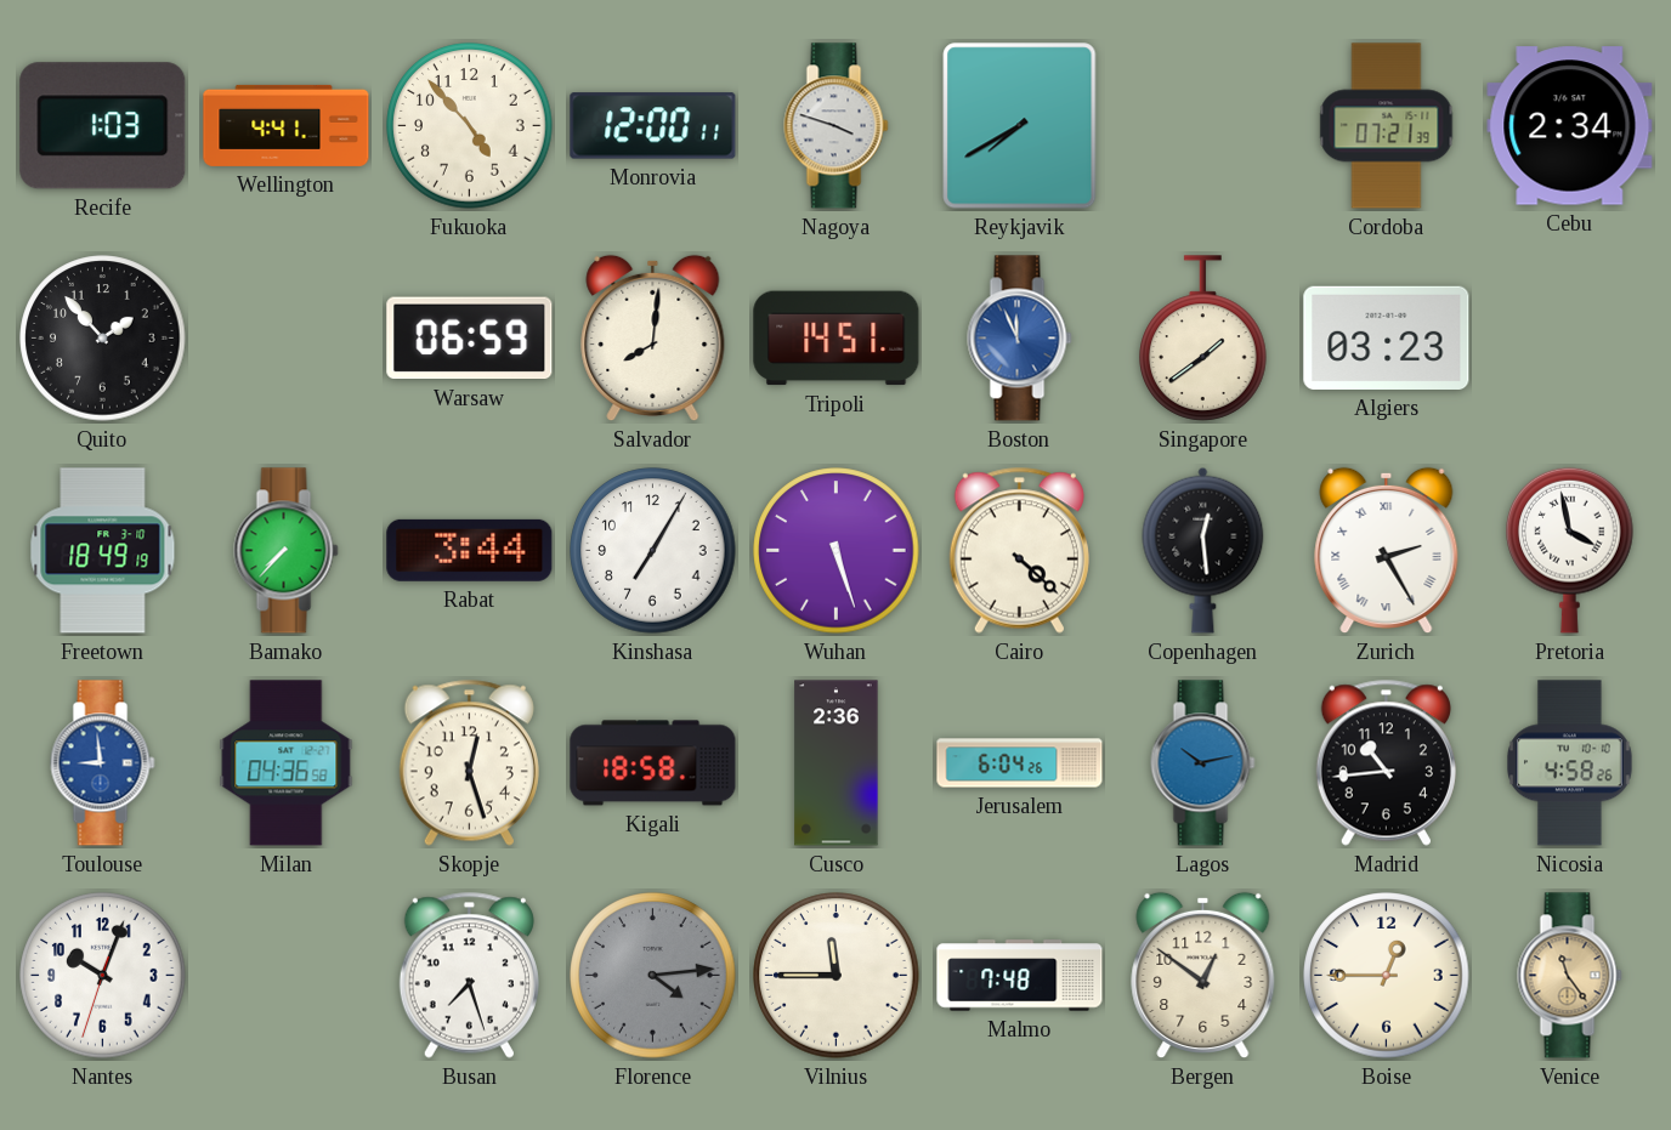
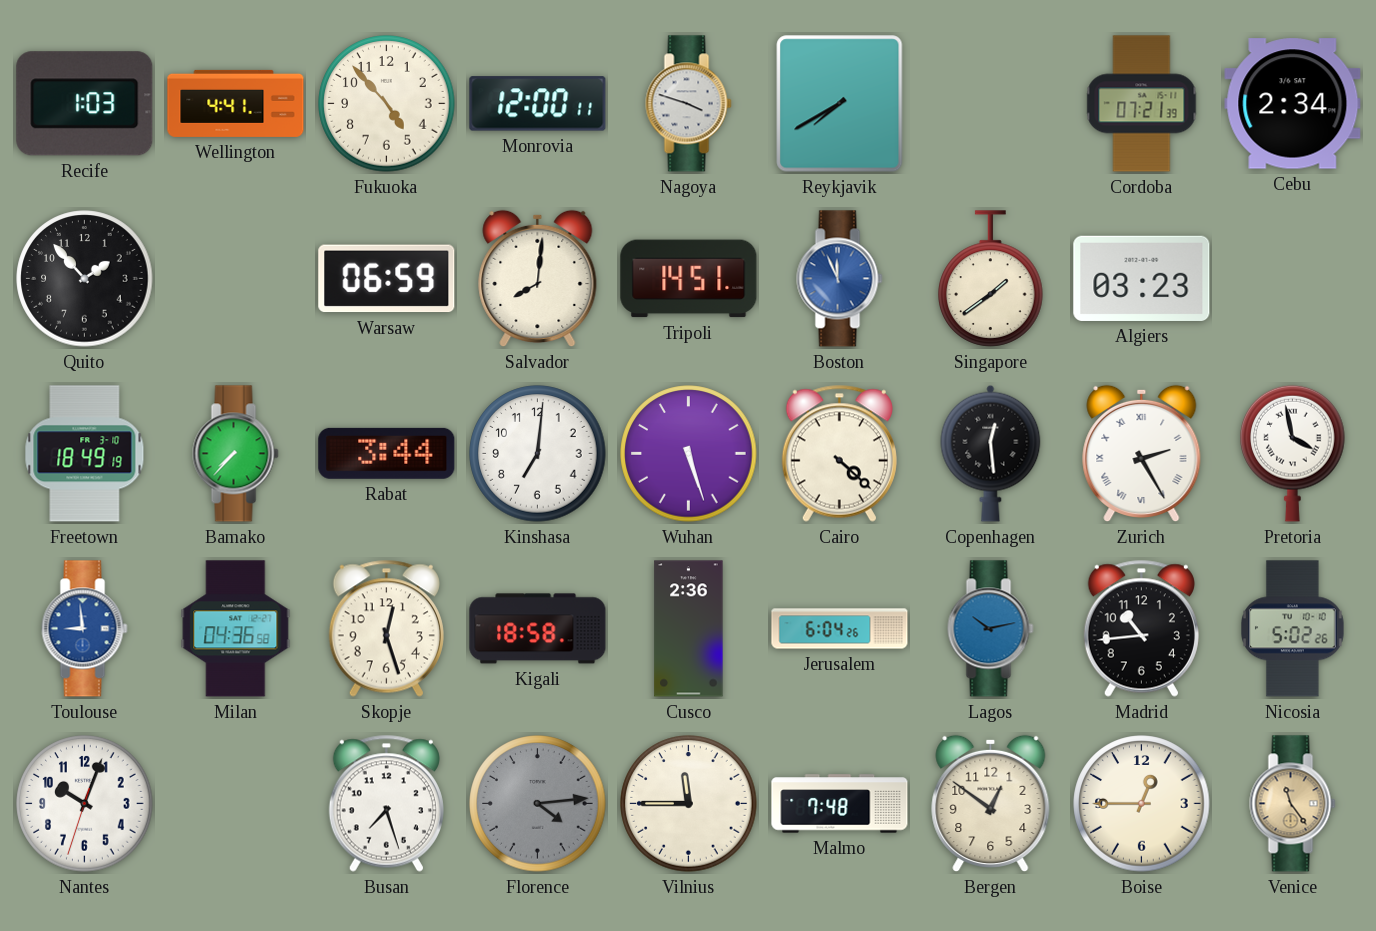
Kinshasa: 7:05 -> 7:01
Nicosia: 4:58 -> 5:02
